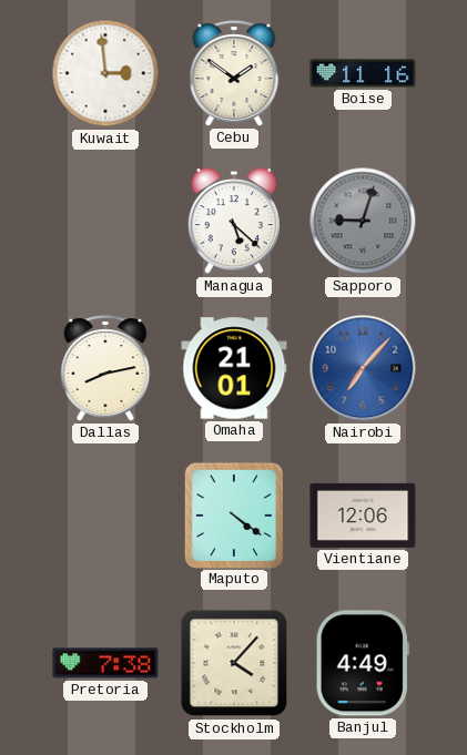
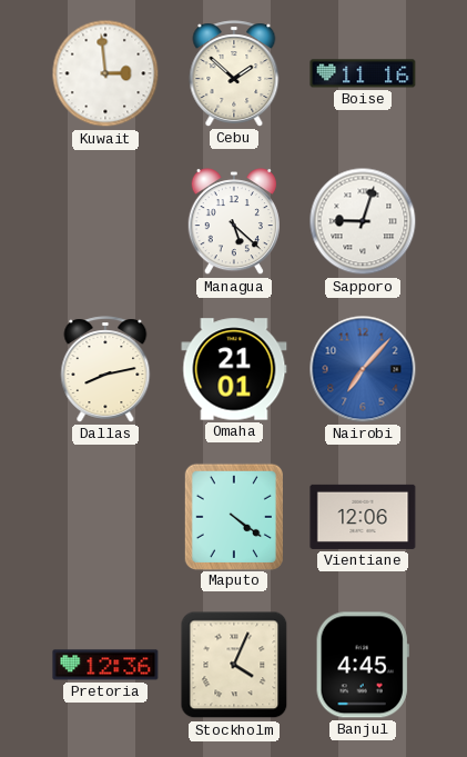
Cebu: 1:51 -> 1:52
Sapporo dial: grey -> white
Pretoria: 7:38 -> 12:36
Stockholm: 4:07 -> 4:04
Banjul: 4:49 -> 4:45
